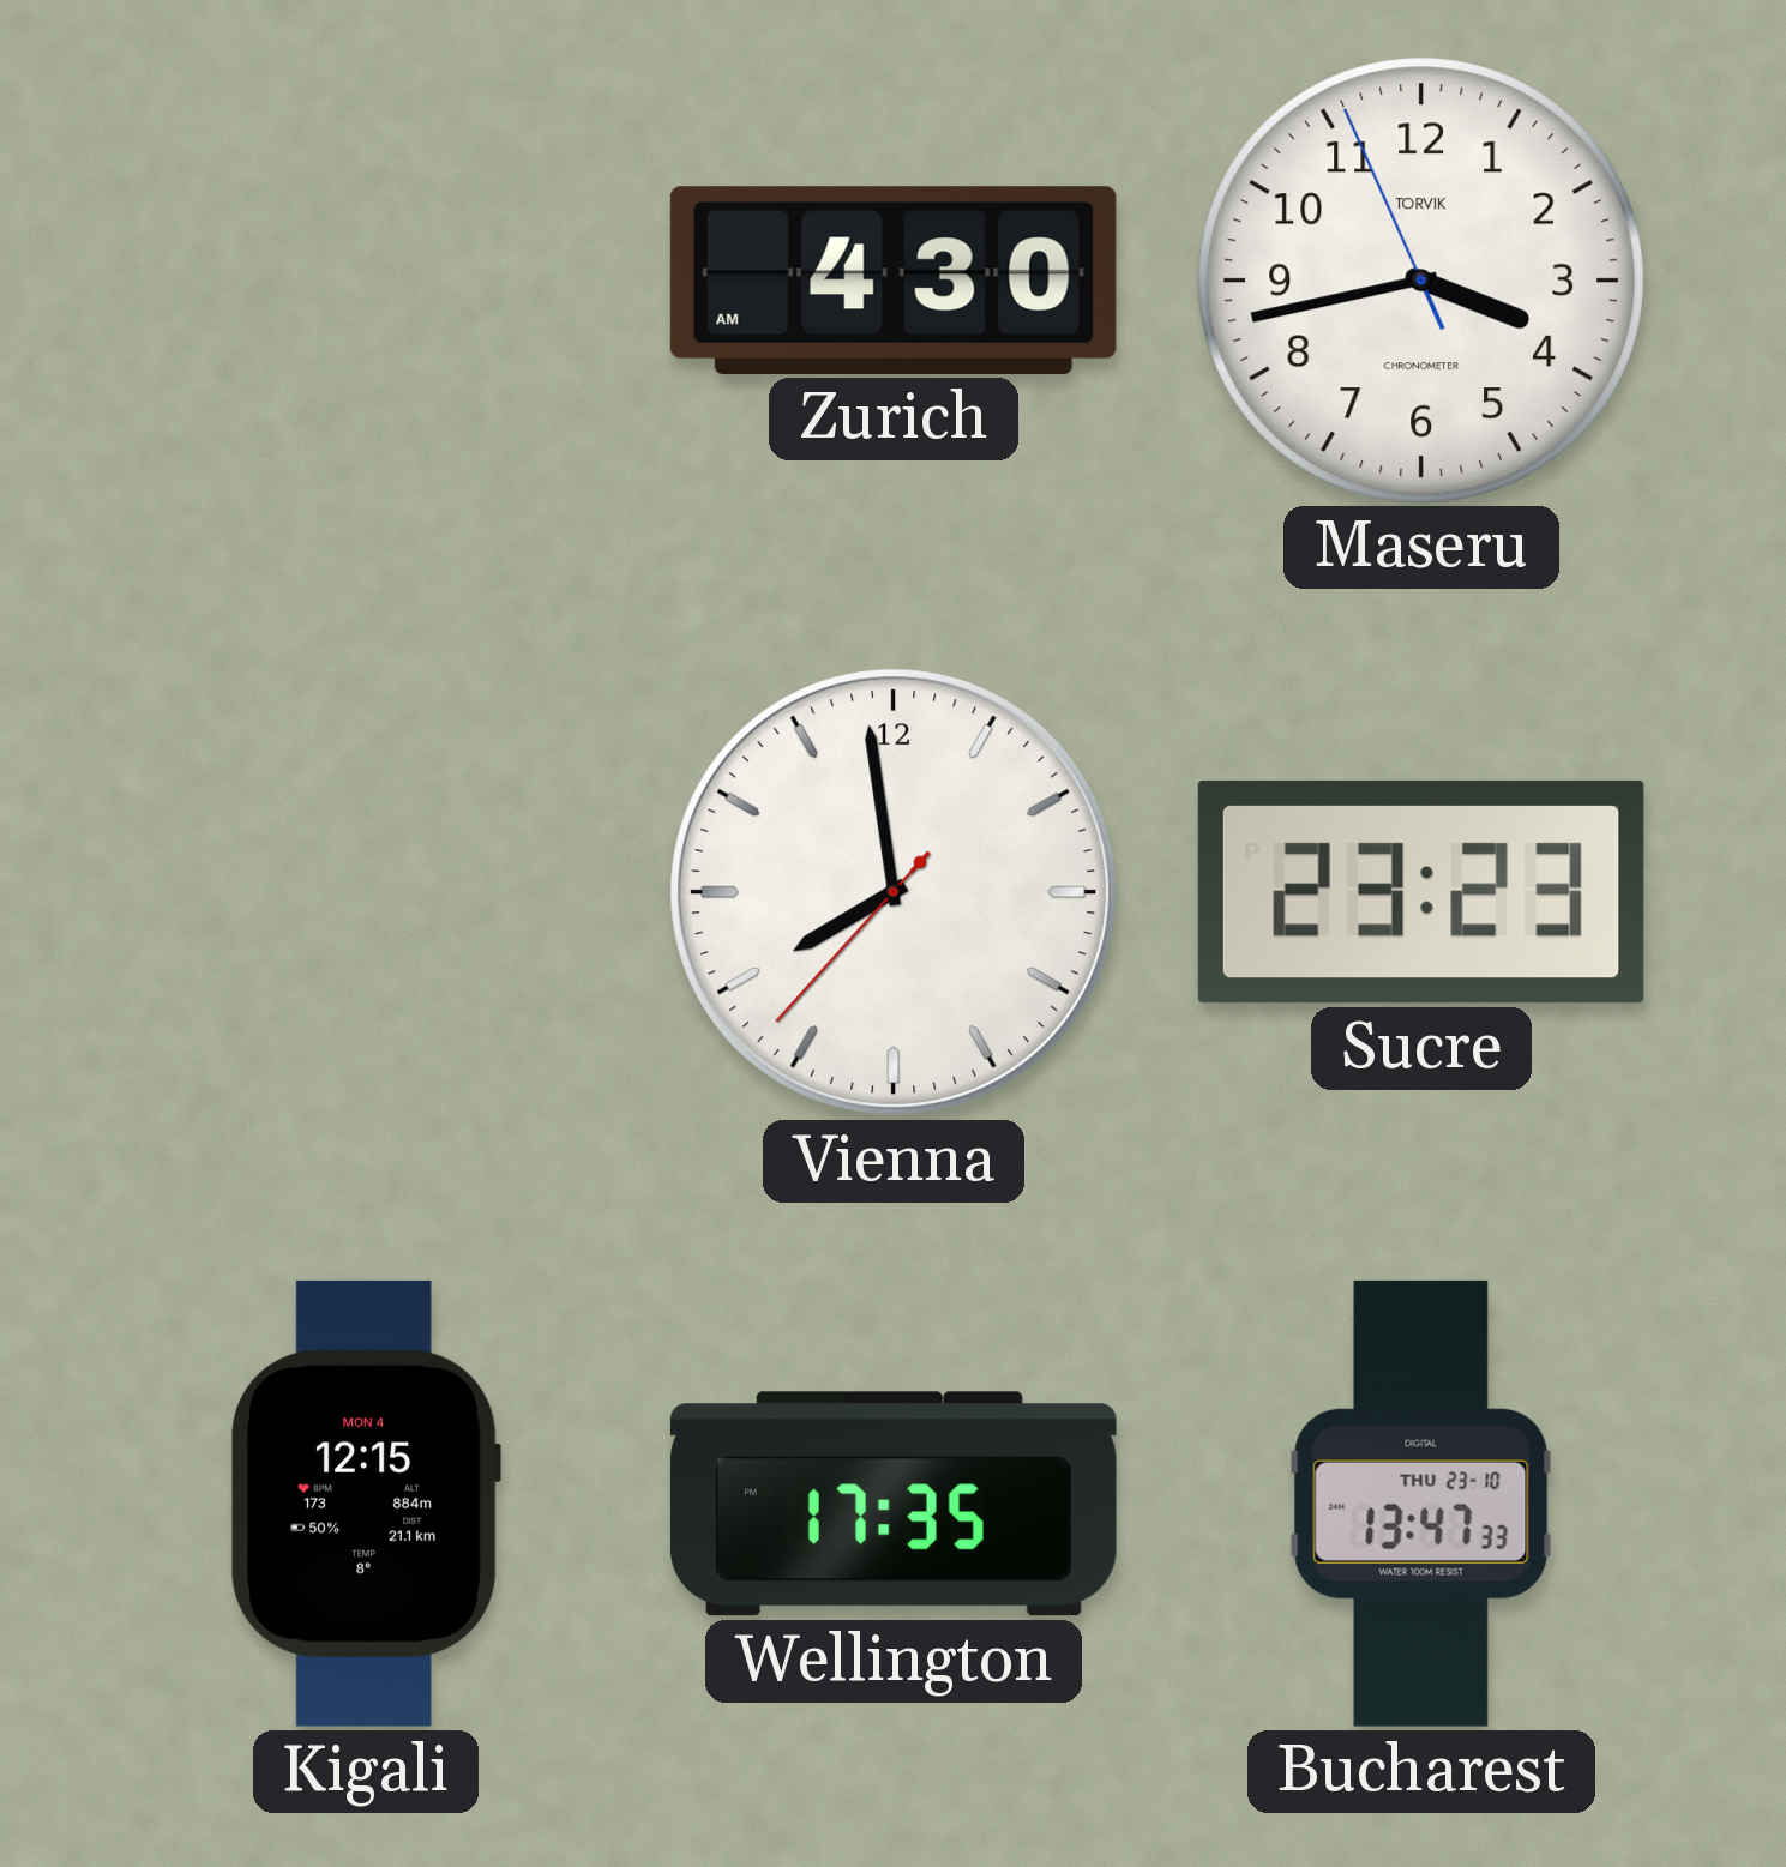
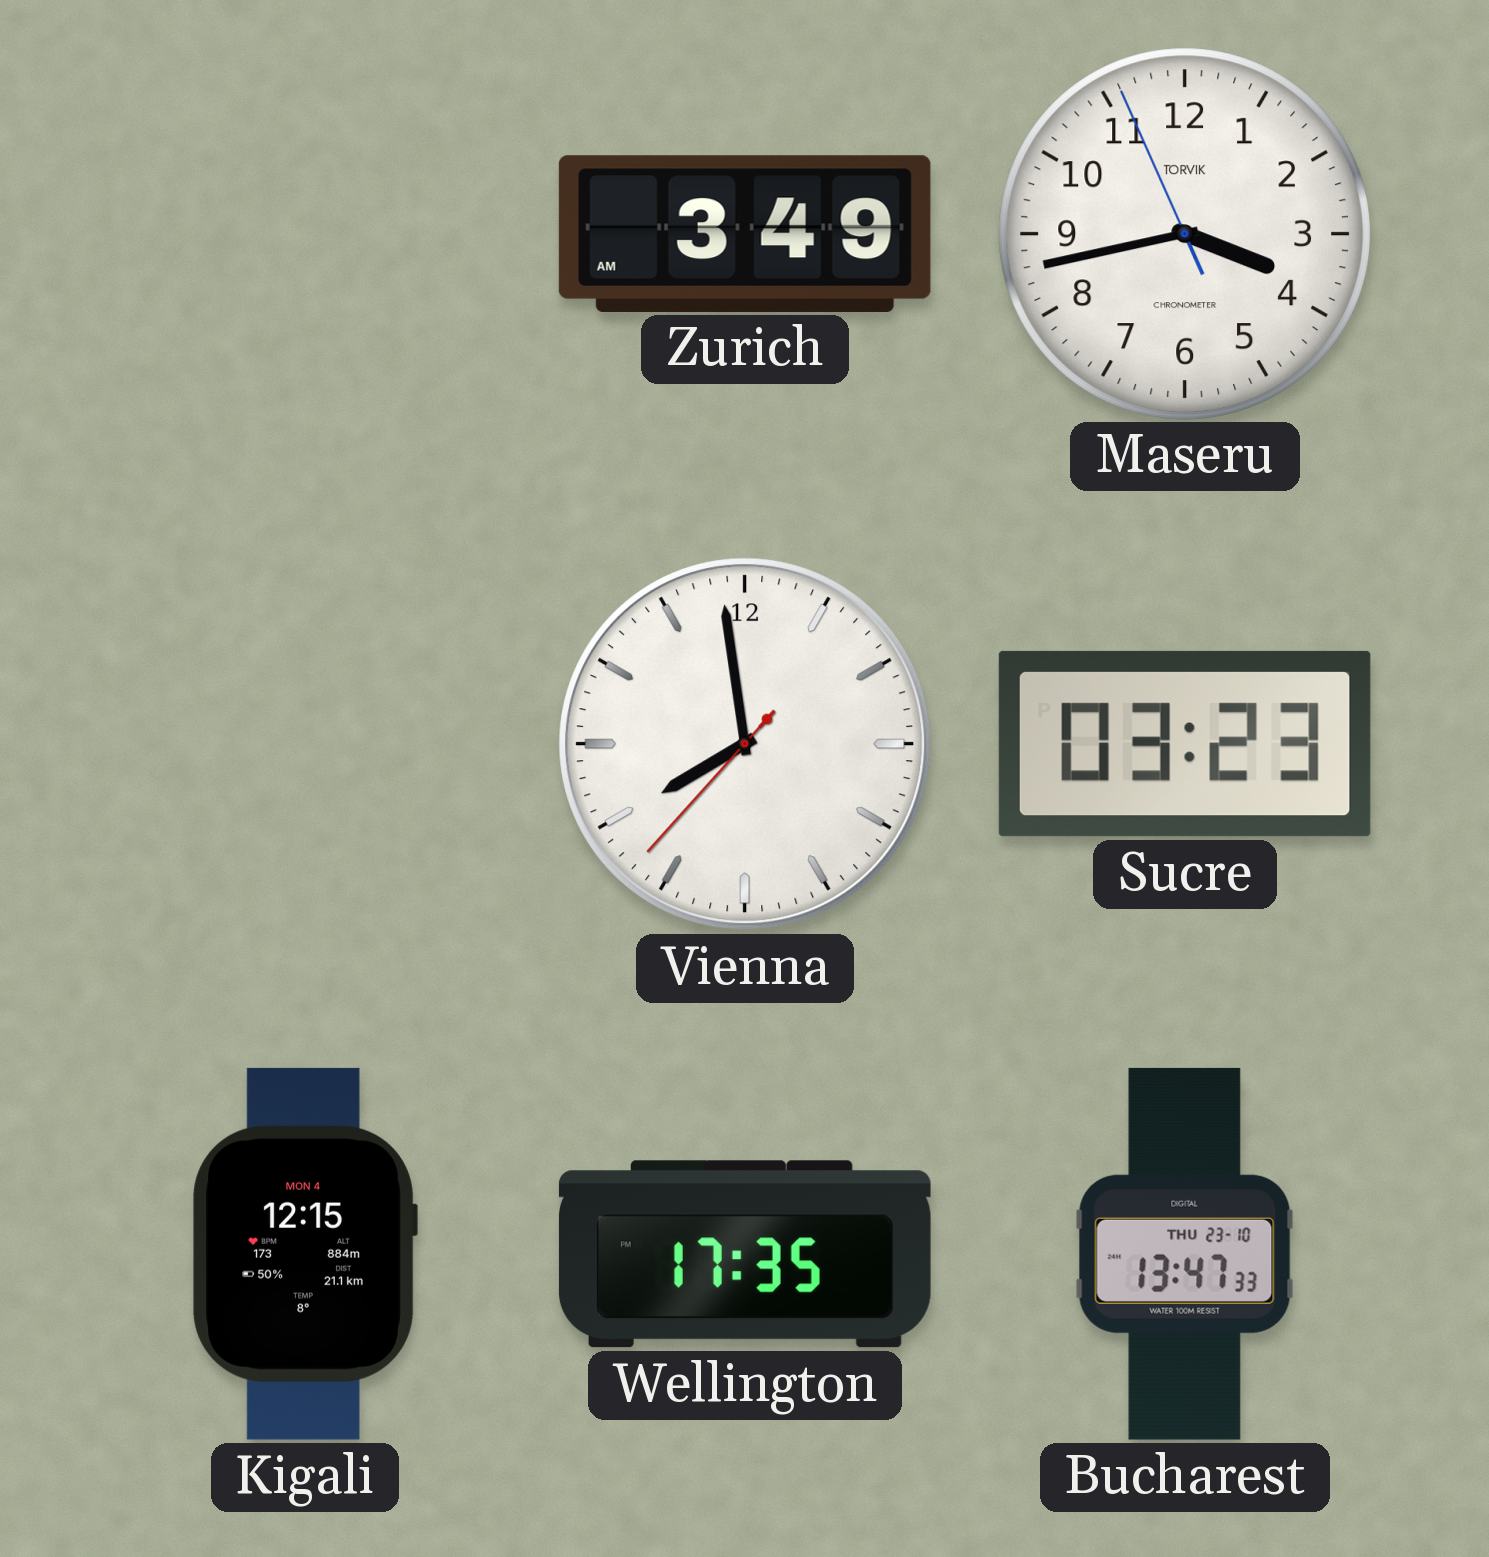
Zurich: 4:30 -> 3:49
Sucre: 23:23 -> 03:23
